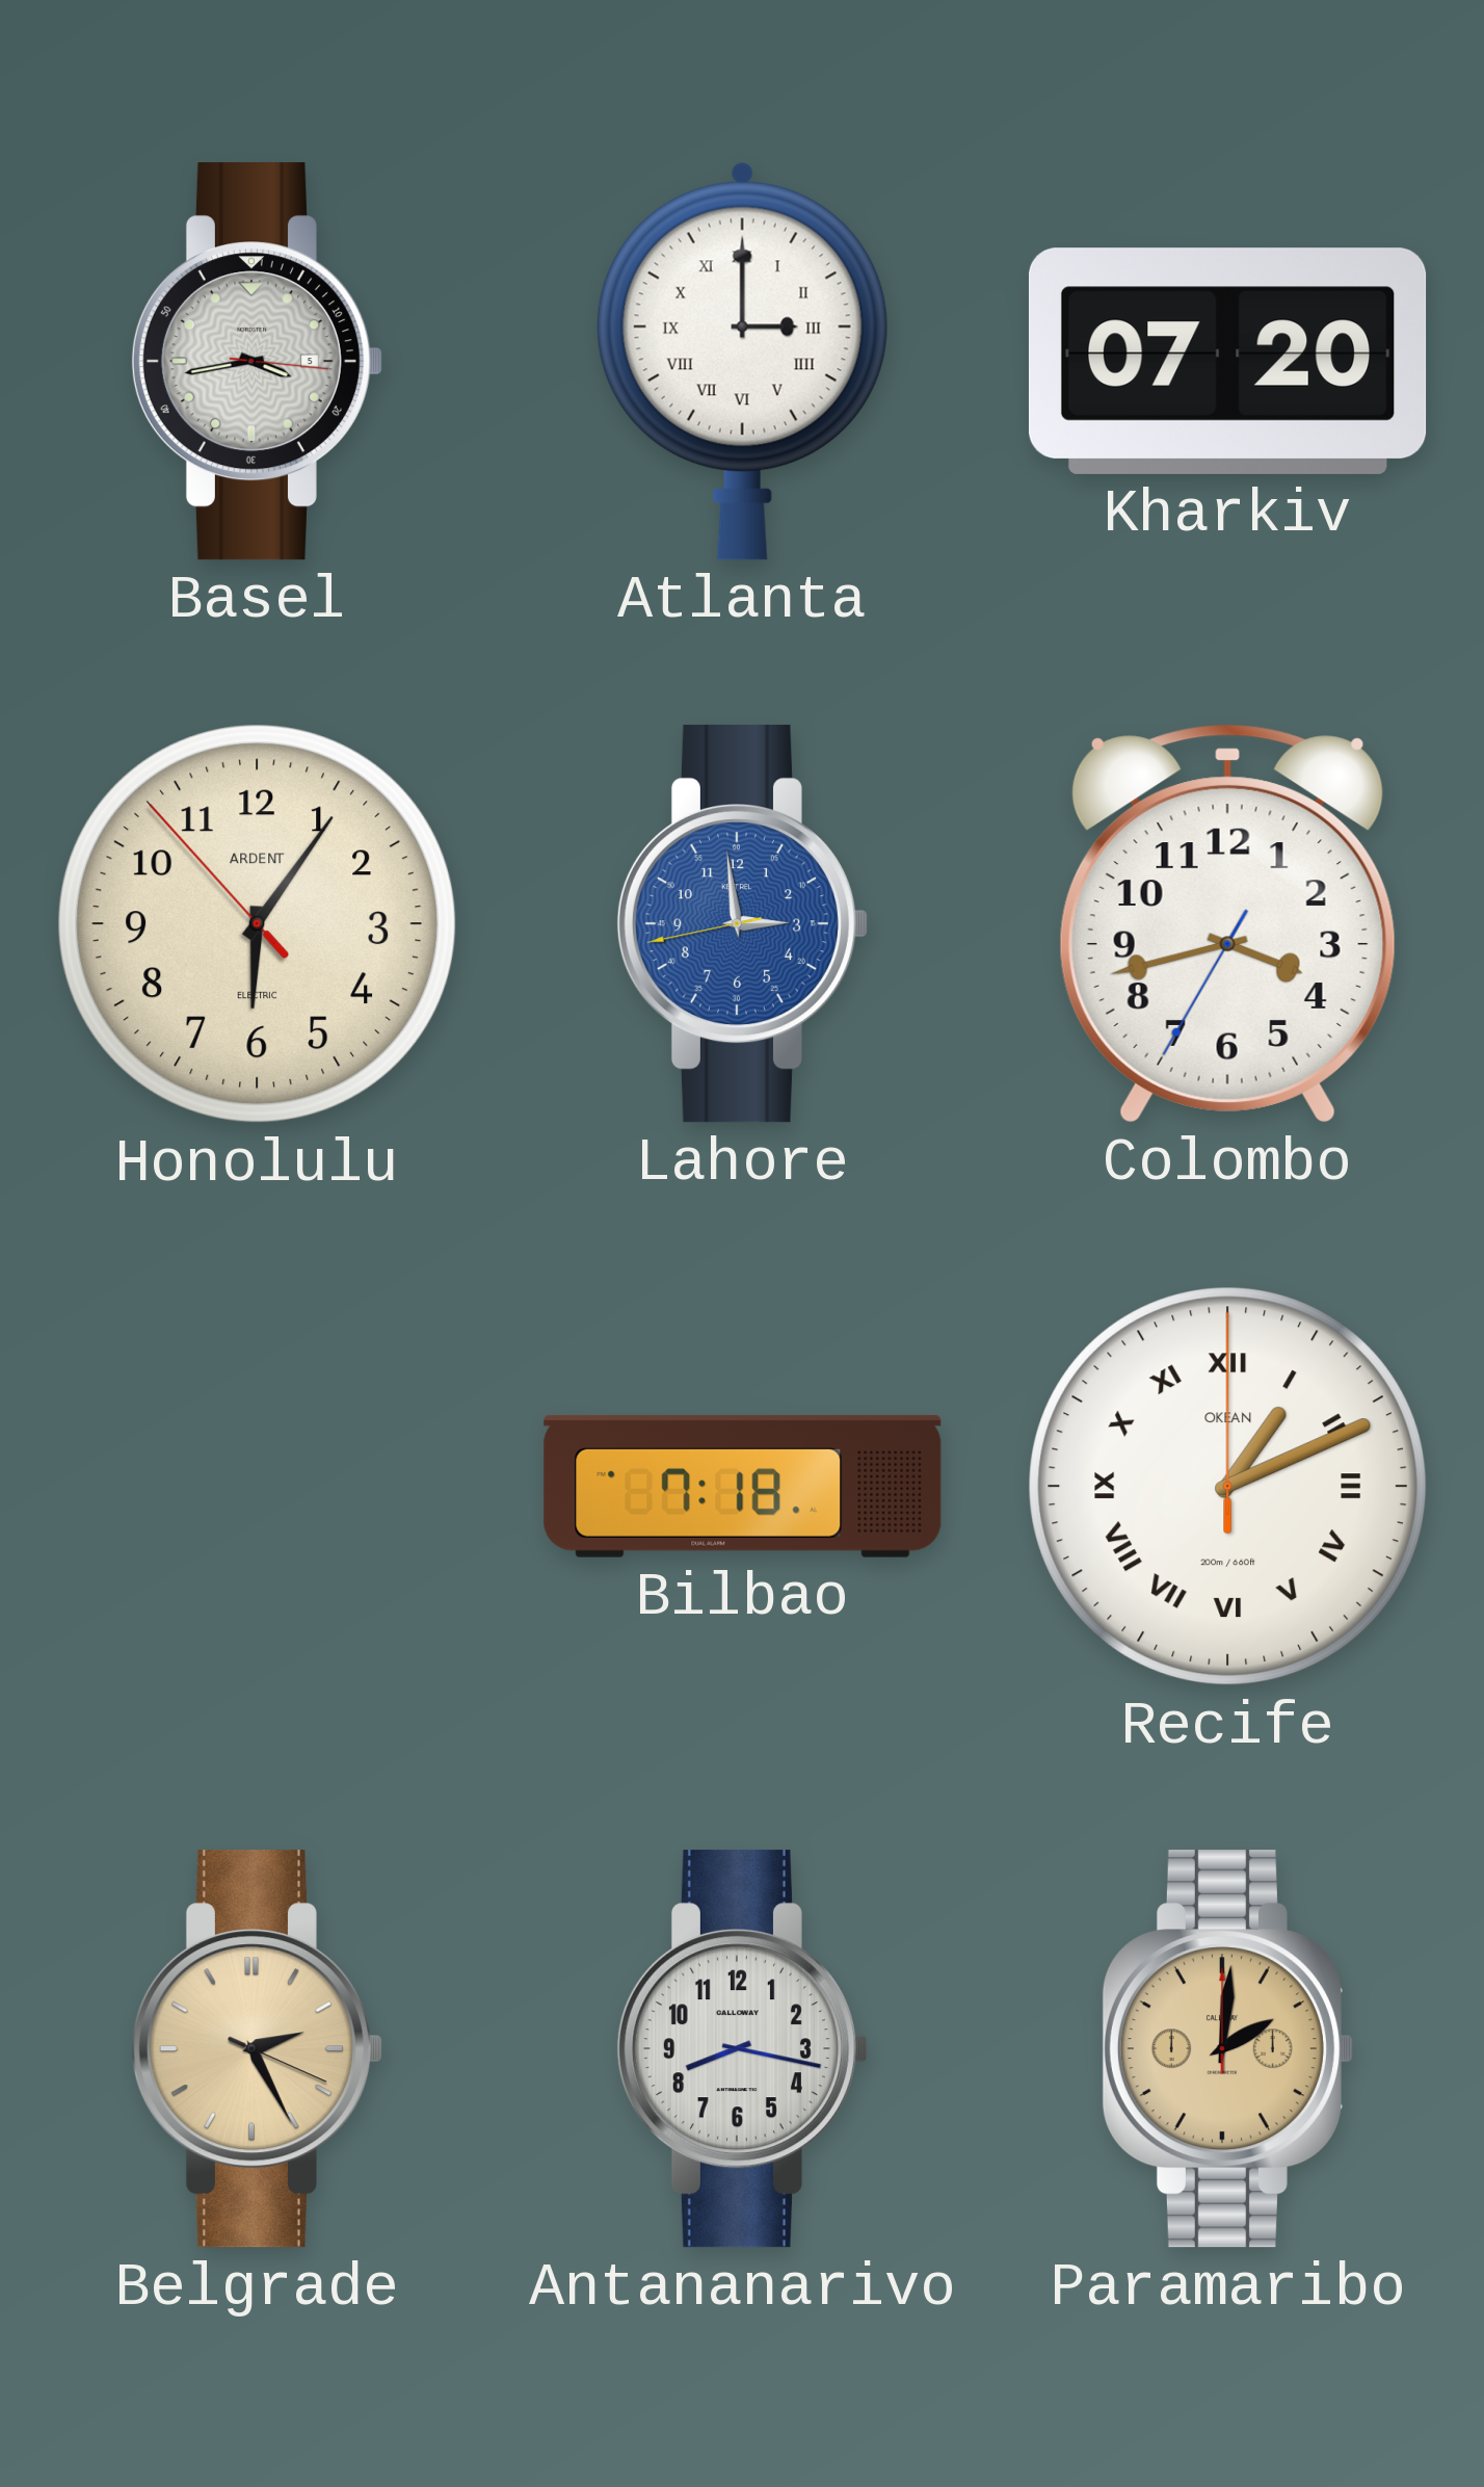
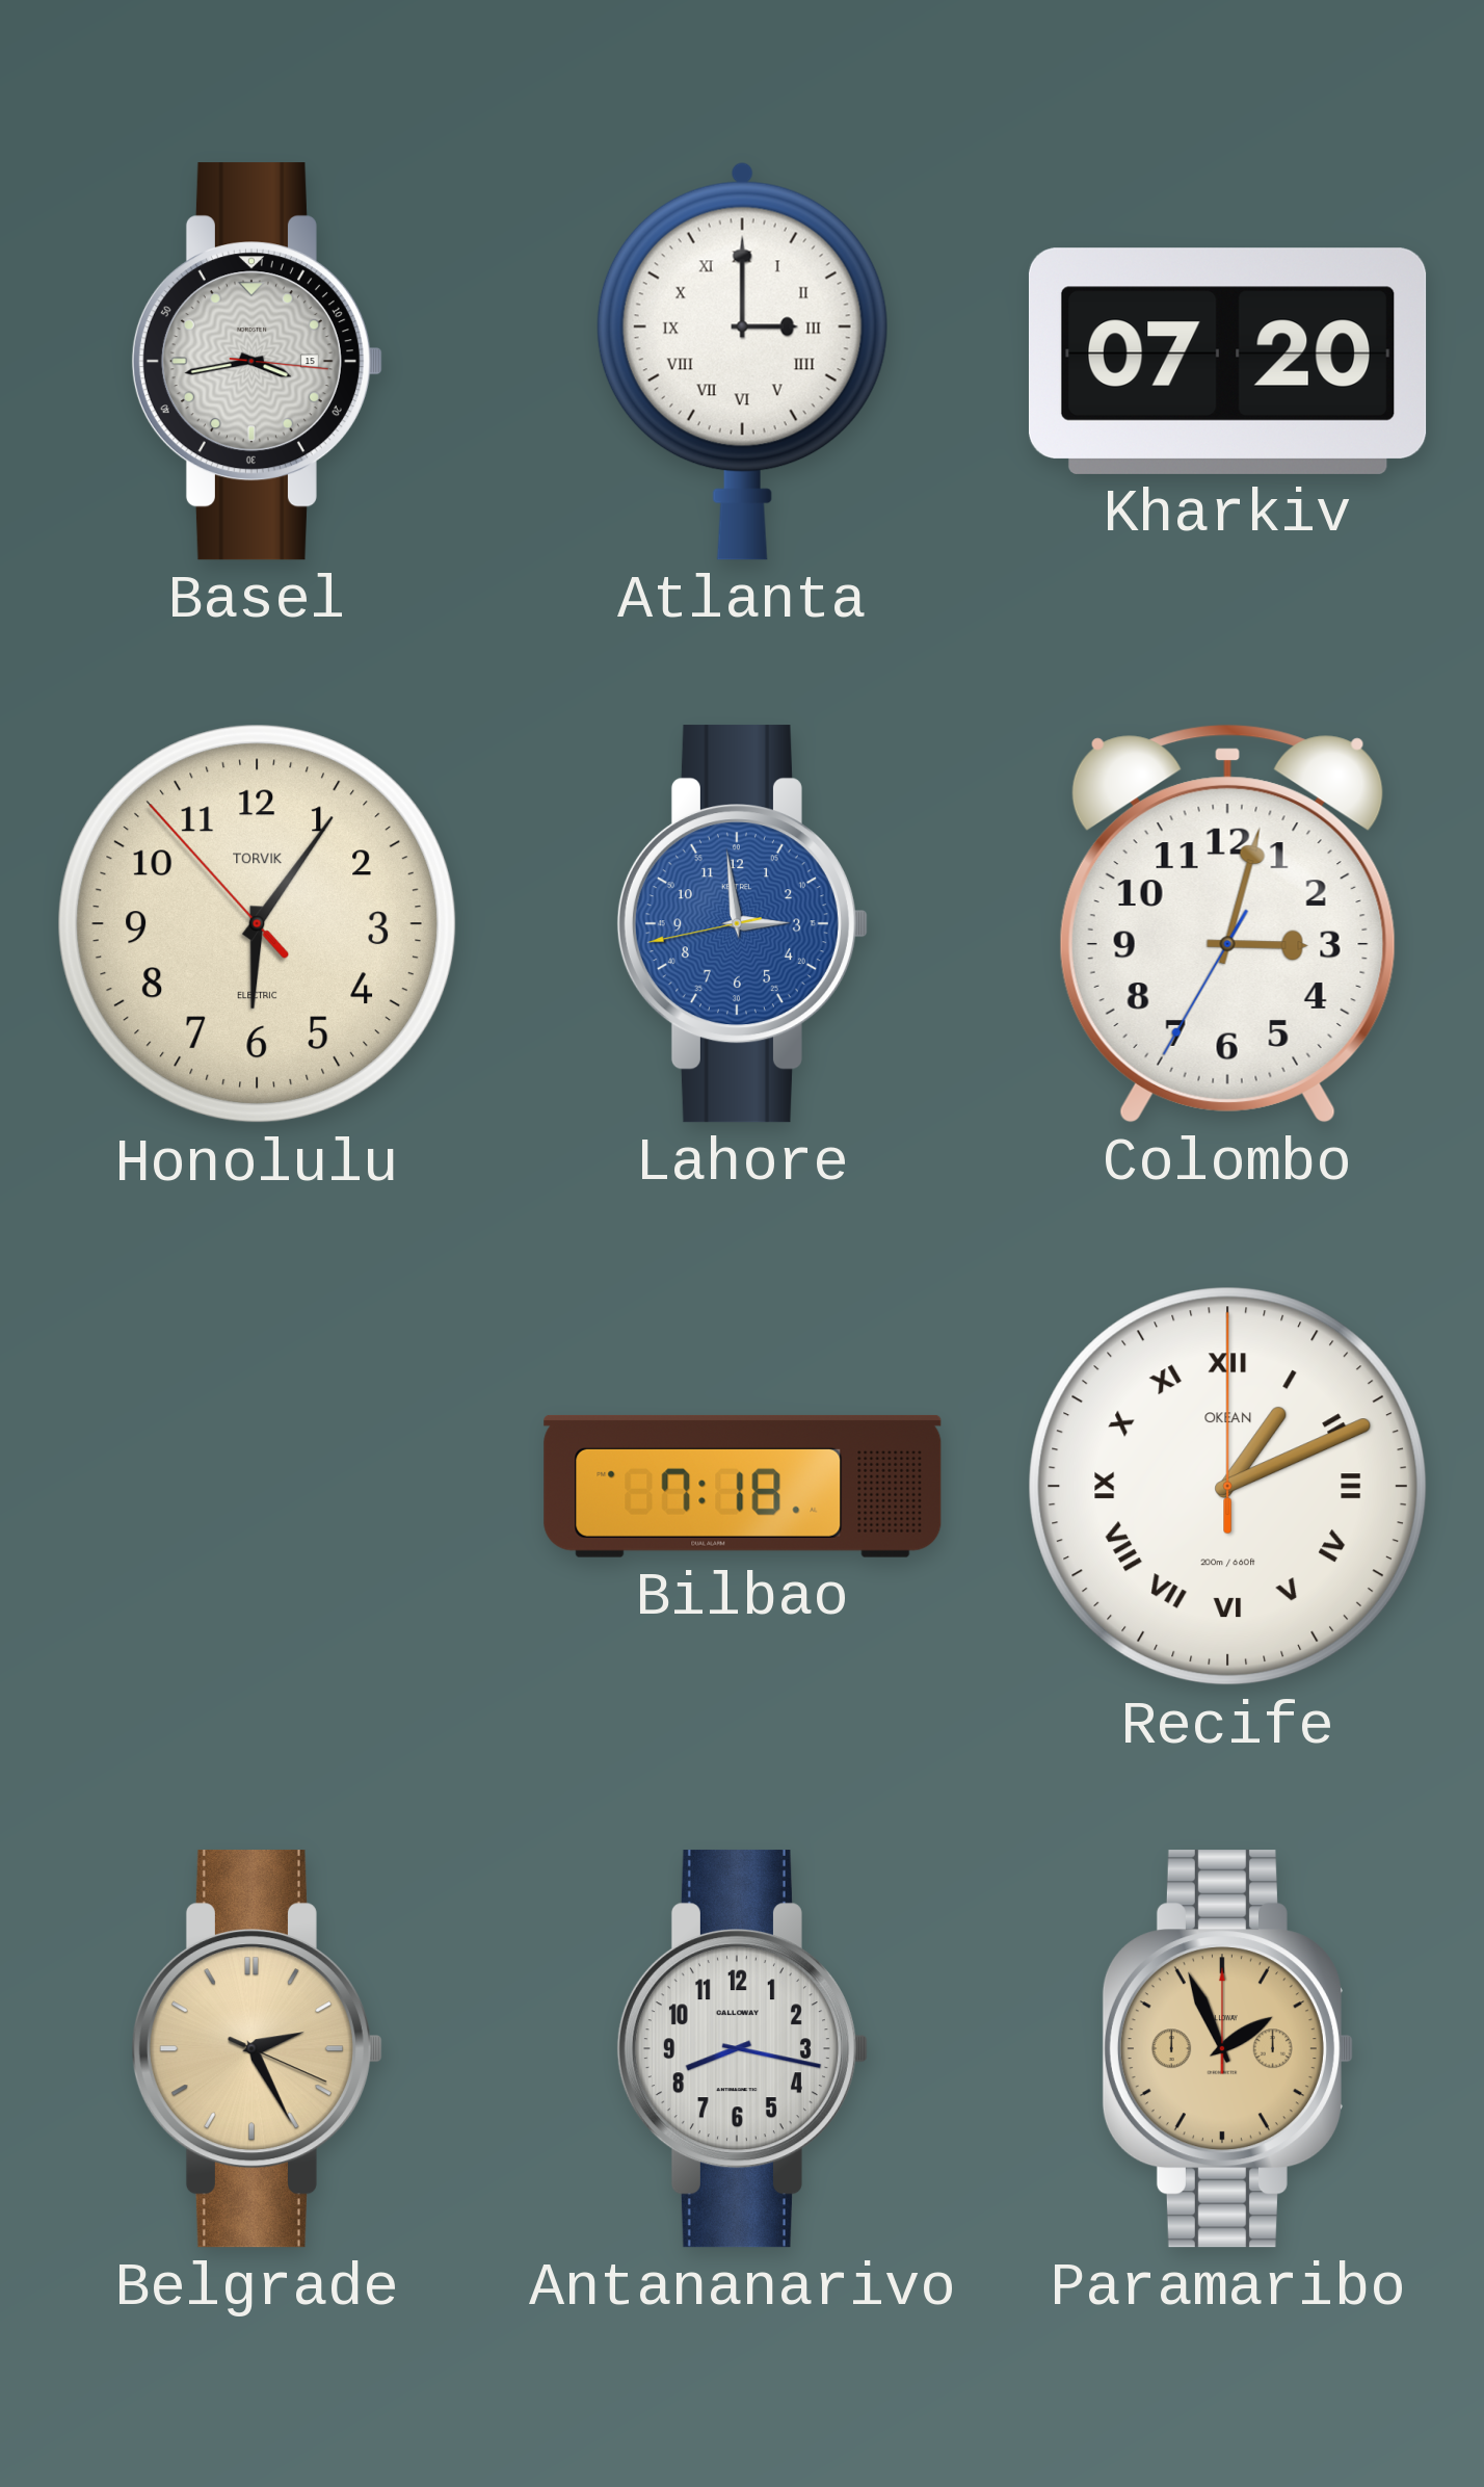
Basel date: 5 -> 15
Honolulu brand: ARDENT -> TORVIK
Colombo: 3:42 -> 3:02
Paramaribo: 2:01 -> 1:56
